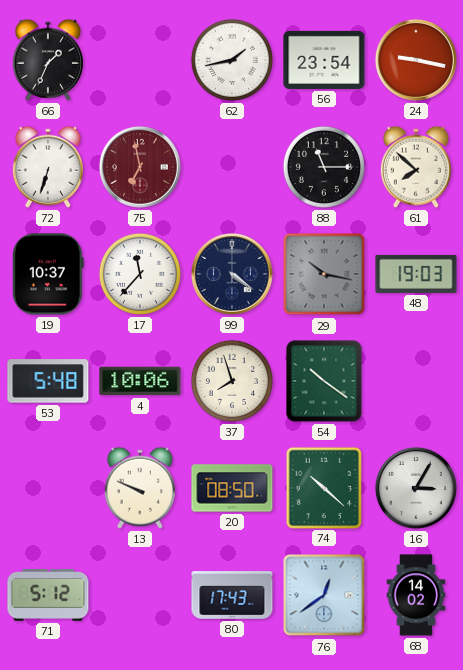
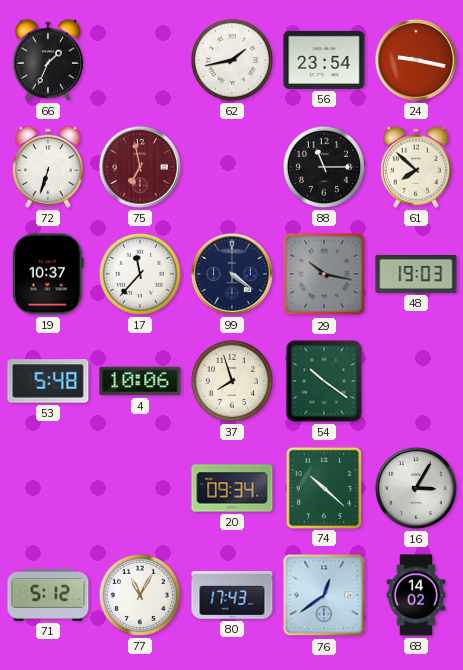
13: 9:49 -> none
20: 08:50 -> 09:34
77: none -> 11:05
